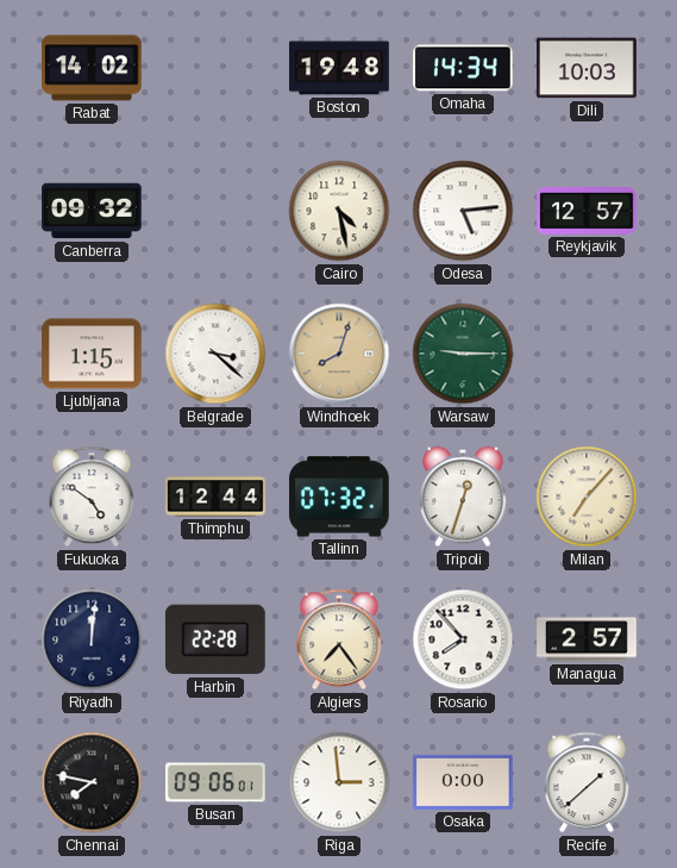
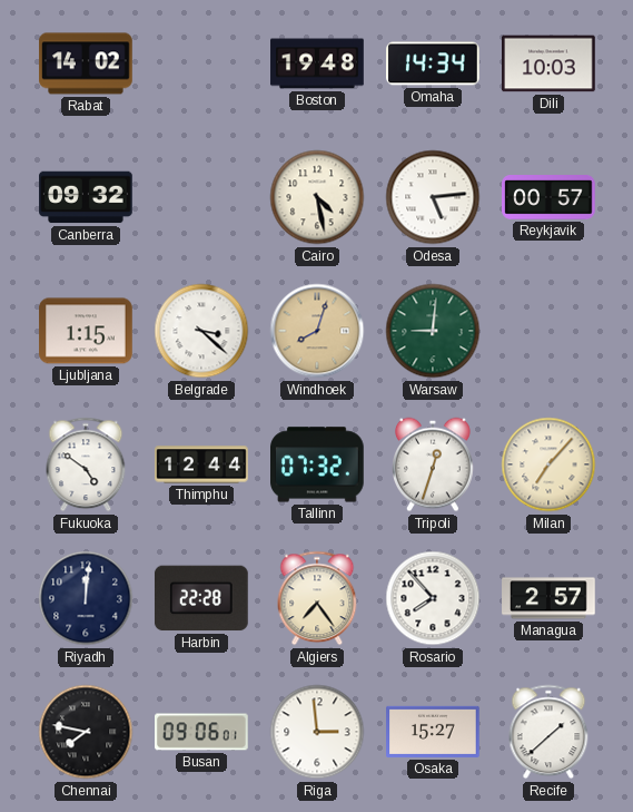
Reykjavik: 12:57 -> 00:57
Warsaw: 9:15 -> 9:01
Osaka: 0:00 -> 15:27
